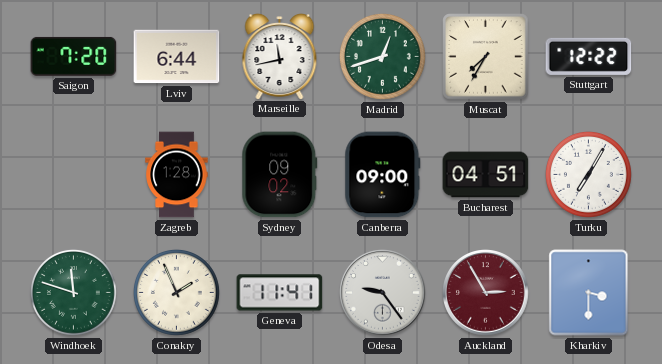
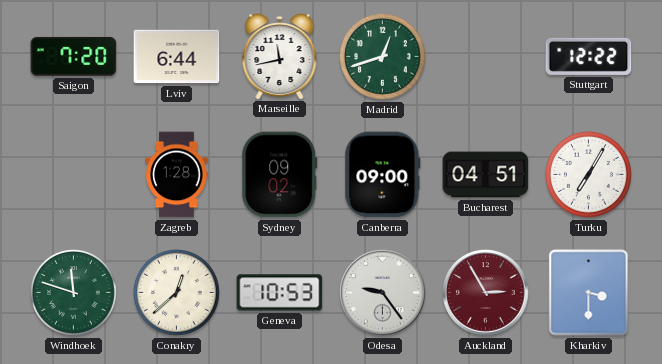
Muscat: 7:35 -> none
Conakry: 1:56 -> 12:38
Geneva: 11:41 -> 10:53
